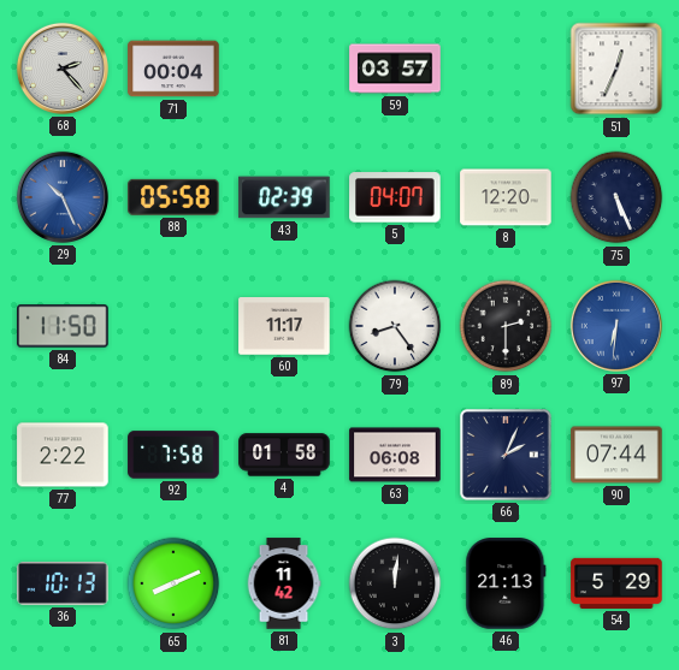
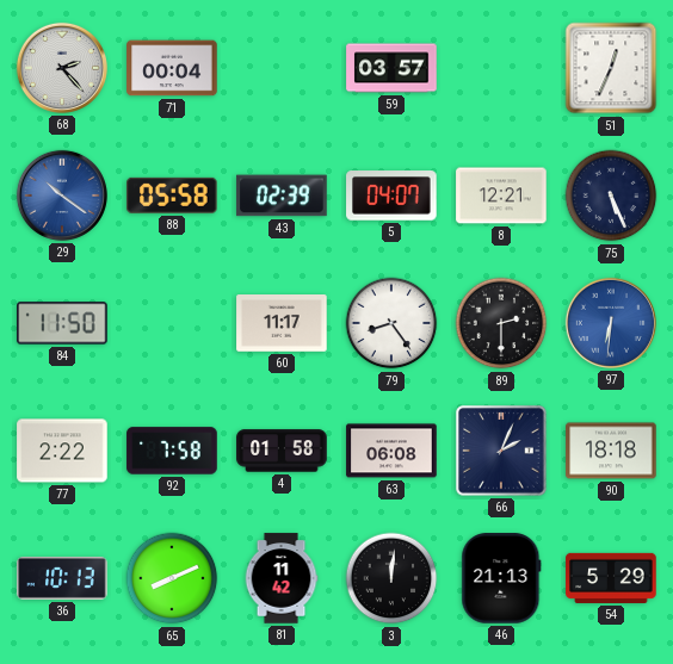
29: 10:26 -> 10:21
8: 12:20 -> 12:21
90: 07:44 -> 18:18
